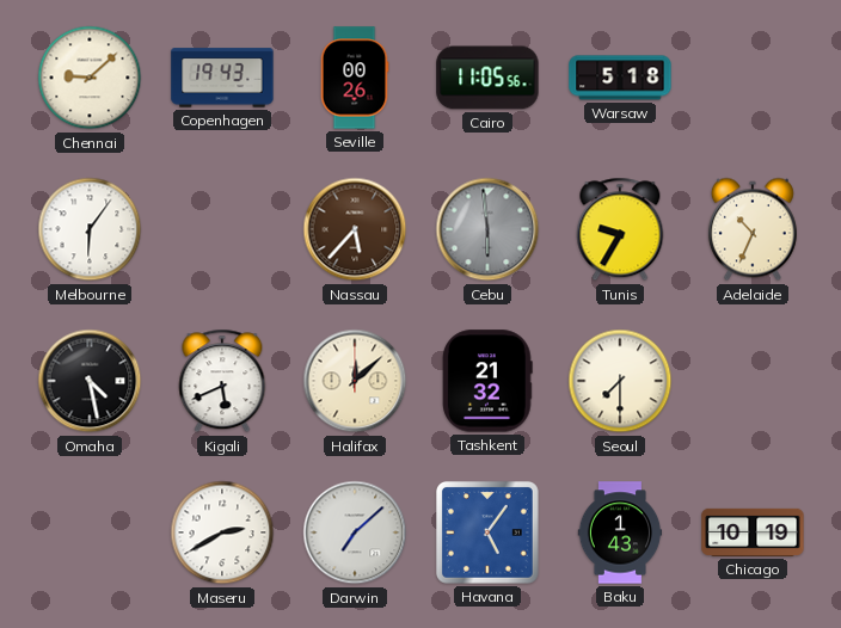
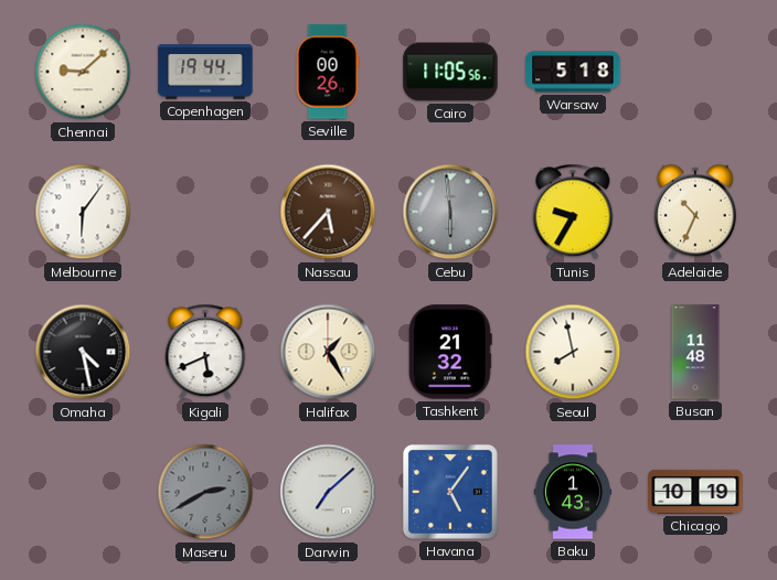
Copenhagen: 19:43 -> 19:44
Halifax: 12:08 -> 1:25
Seoul: 7:30 -> 7:58
Busan: none -> 11:48
Maseru dial: white -> grey
